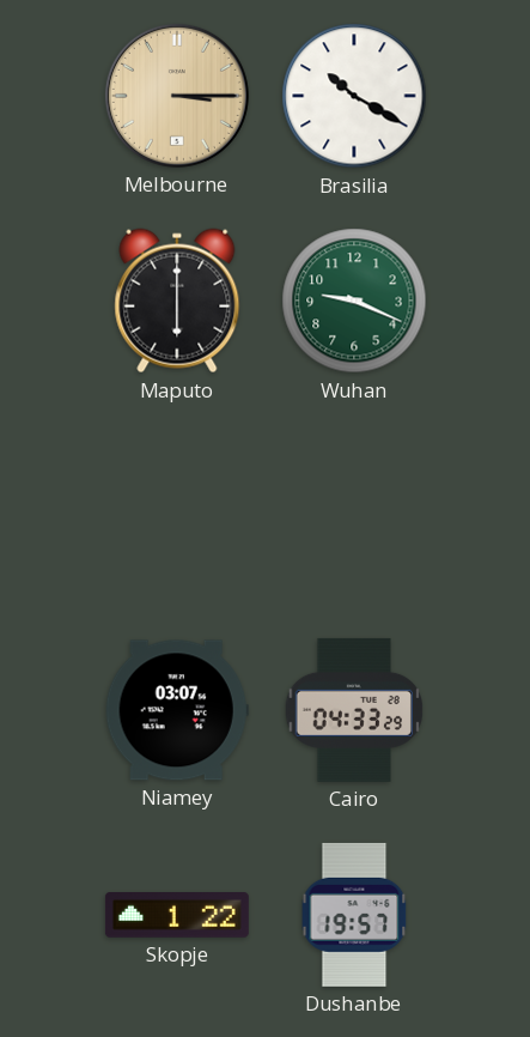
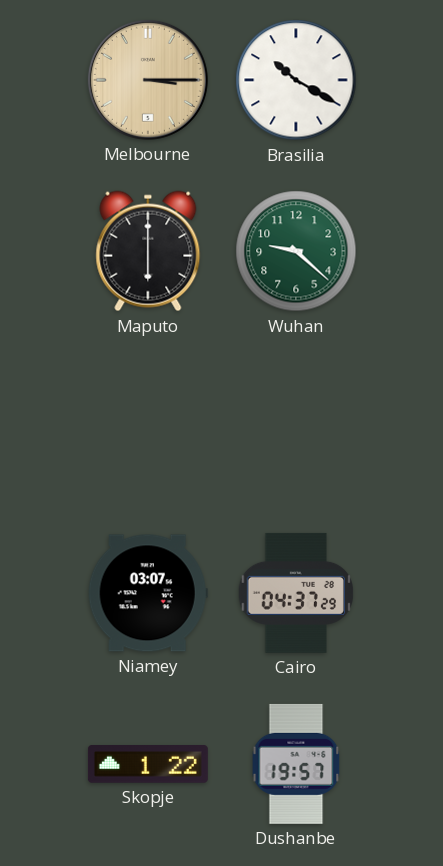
Wuhan: 9:19 -> 9:22
Cairo: 04:33 -> 04:37
